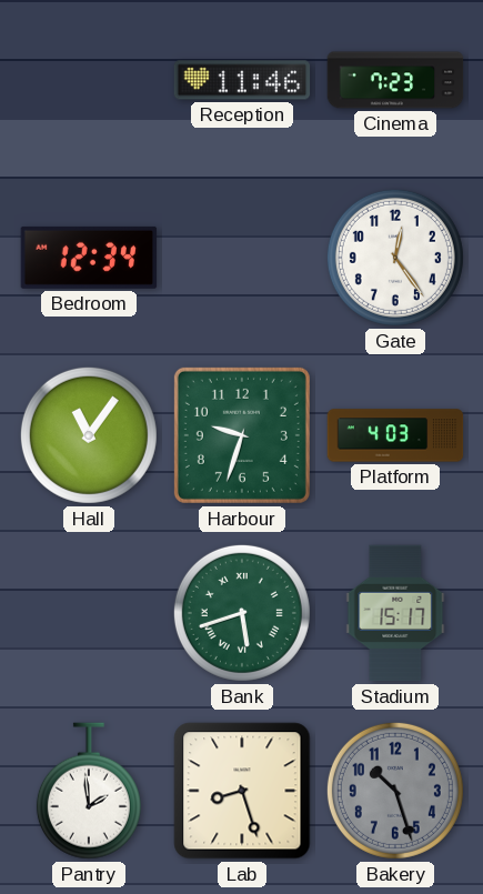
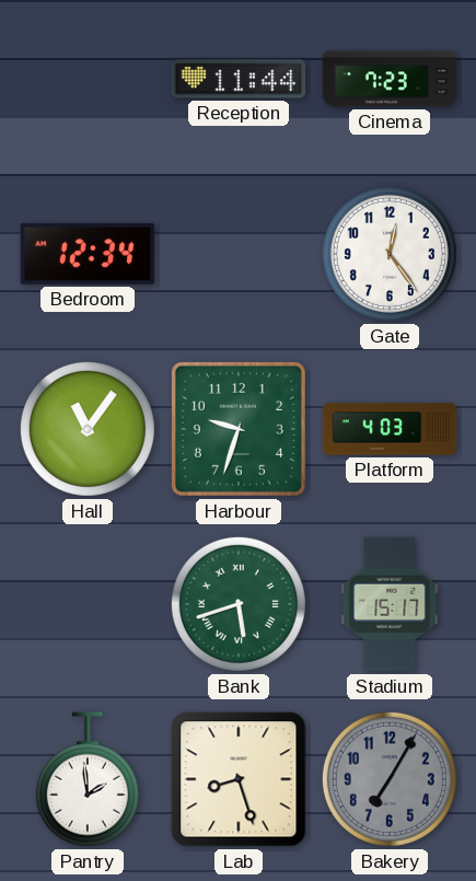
Reception: 11:46 -> 11:44
Bakery: 10:27 -> 7:05
